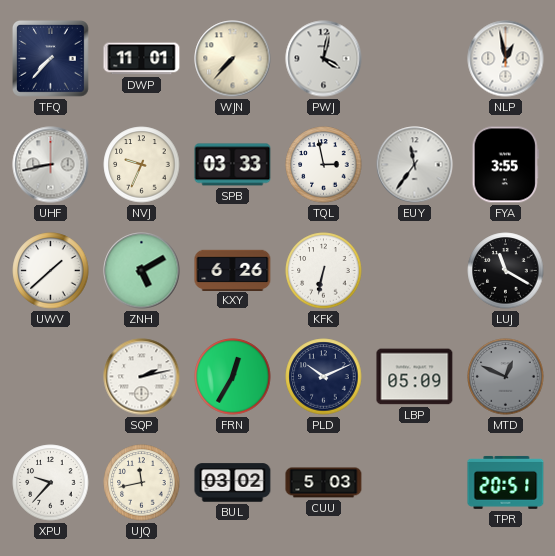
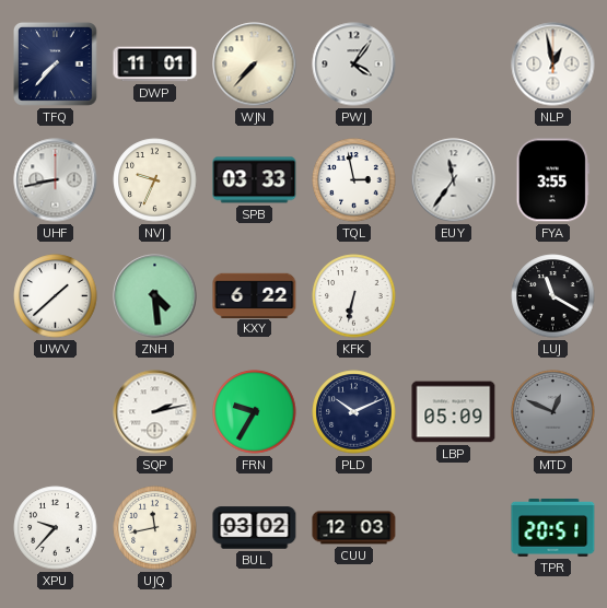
PWJ: 4:02 -> 4:06
ZNH: 5:10 -> 4:29
KXY: 6:26 -> 6:22
FRN: 12:35 -> 9:35
CUU: 5:03 -> 12:03
